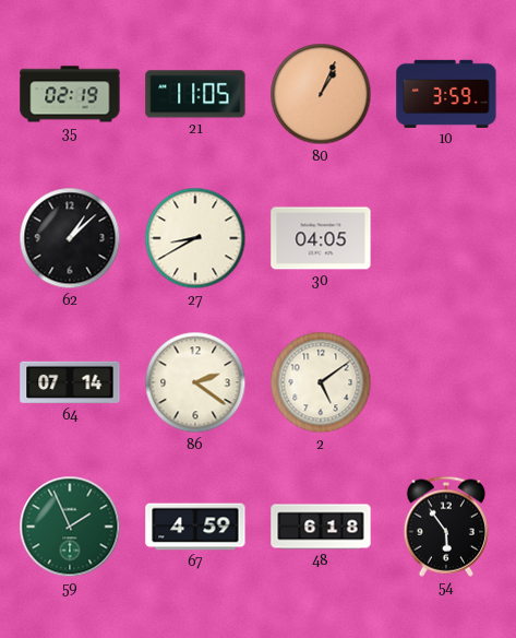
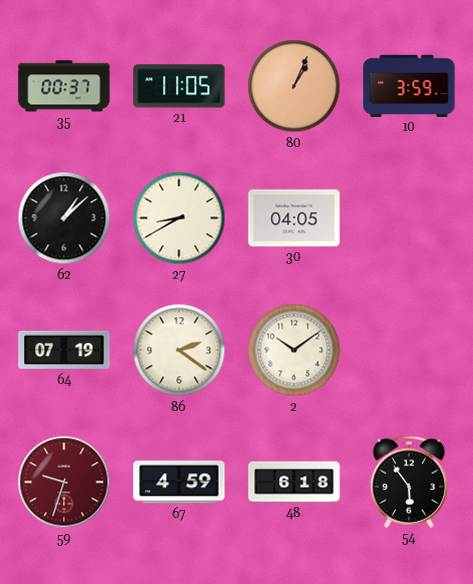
35: 02:19 -> 00:37
64: 07:14 -> 07:19
2: 5:09 -> 10:09
59: 1:56 -> 9:33
59 dial: green -> burgundy
